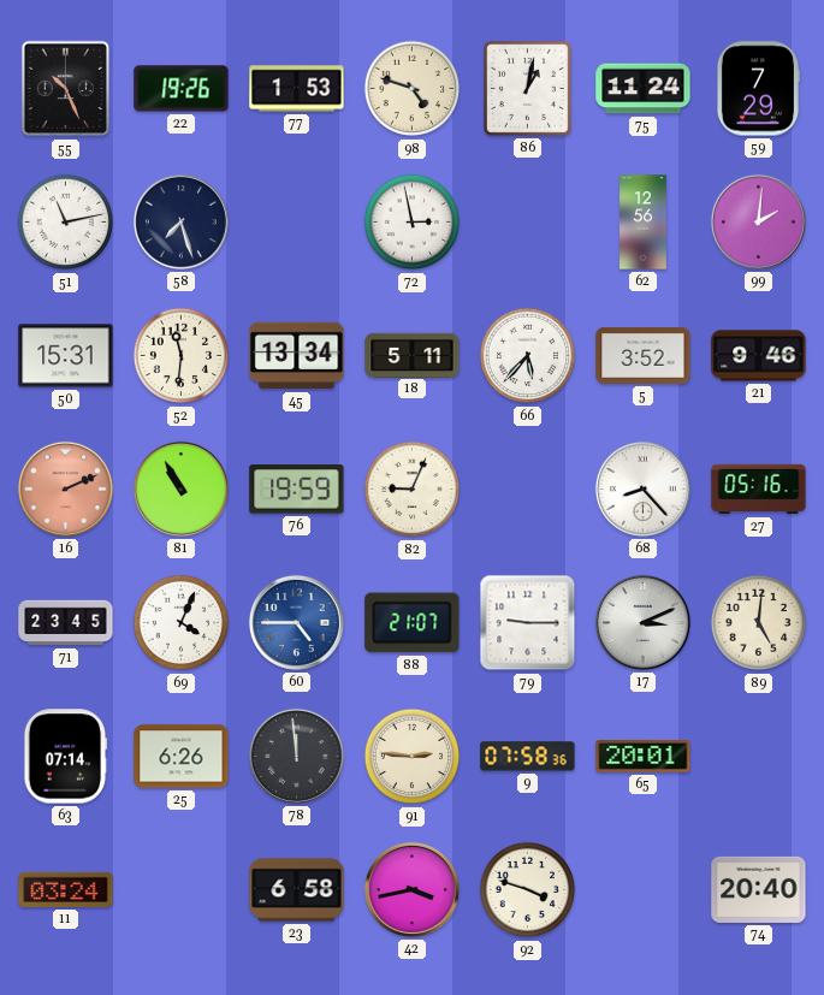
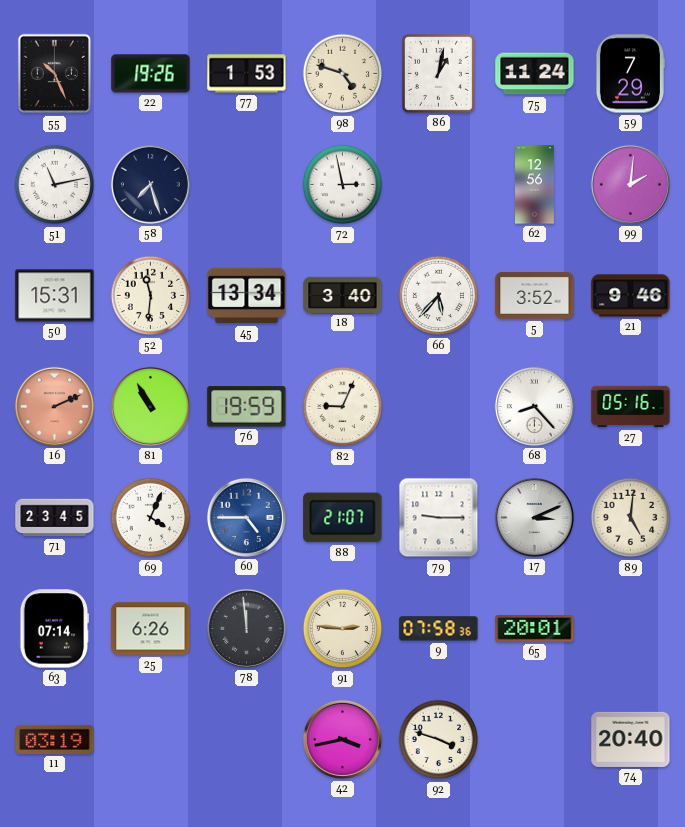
18: 5:11 -> 3:40
11: 03:24 -> 03:19
23: 6:58 -> none
